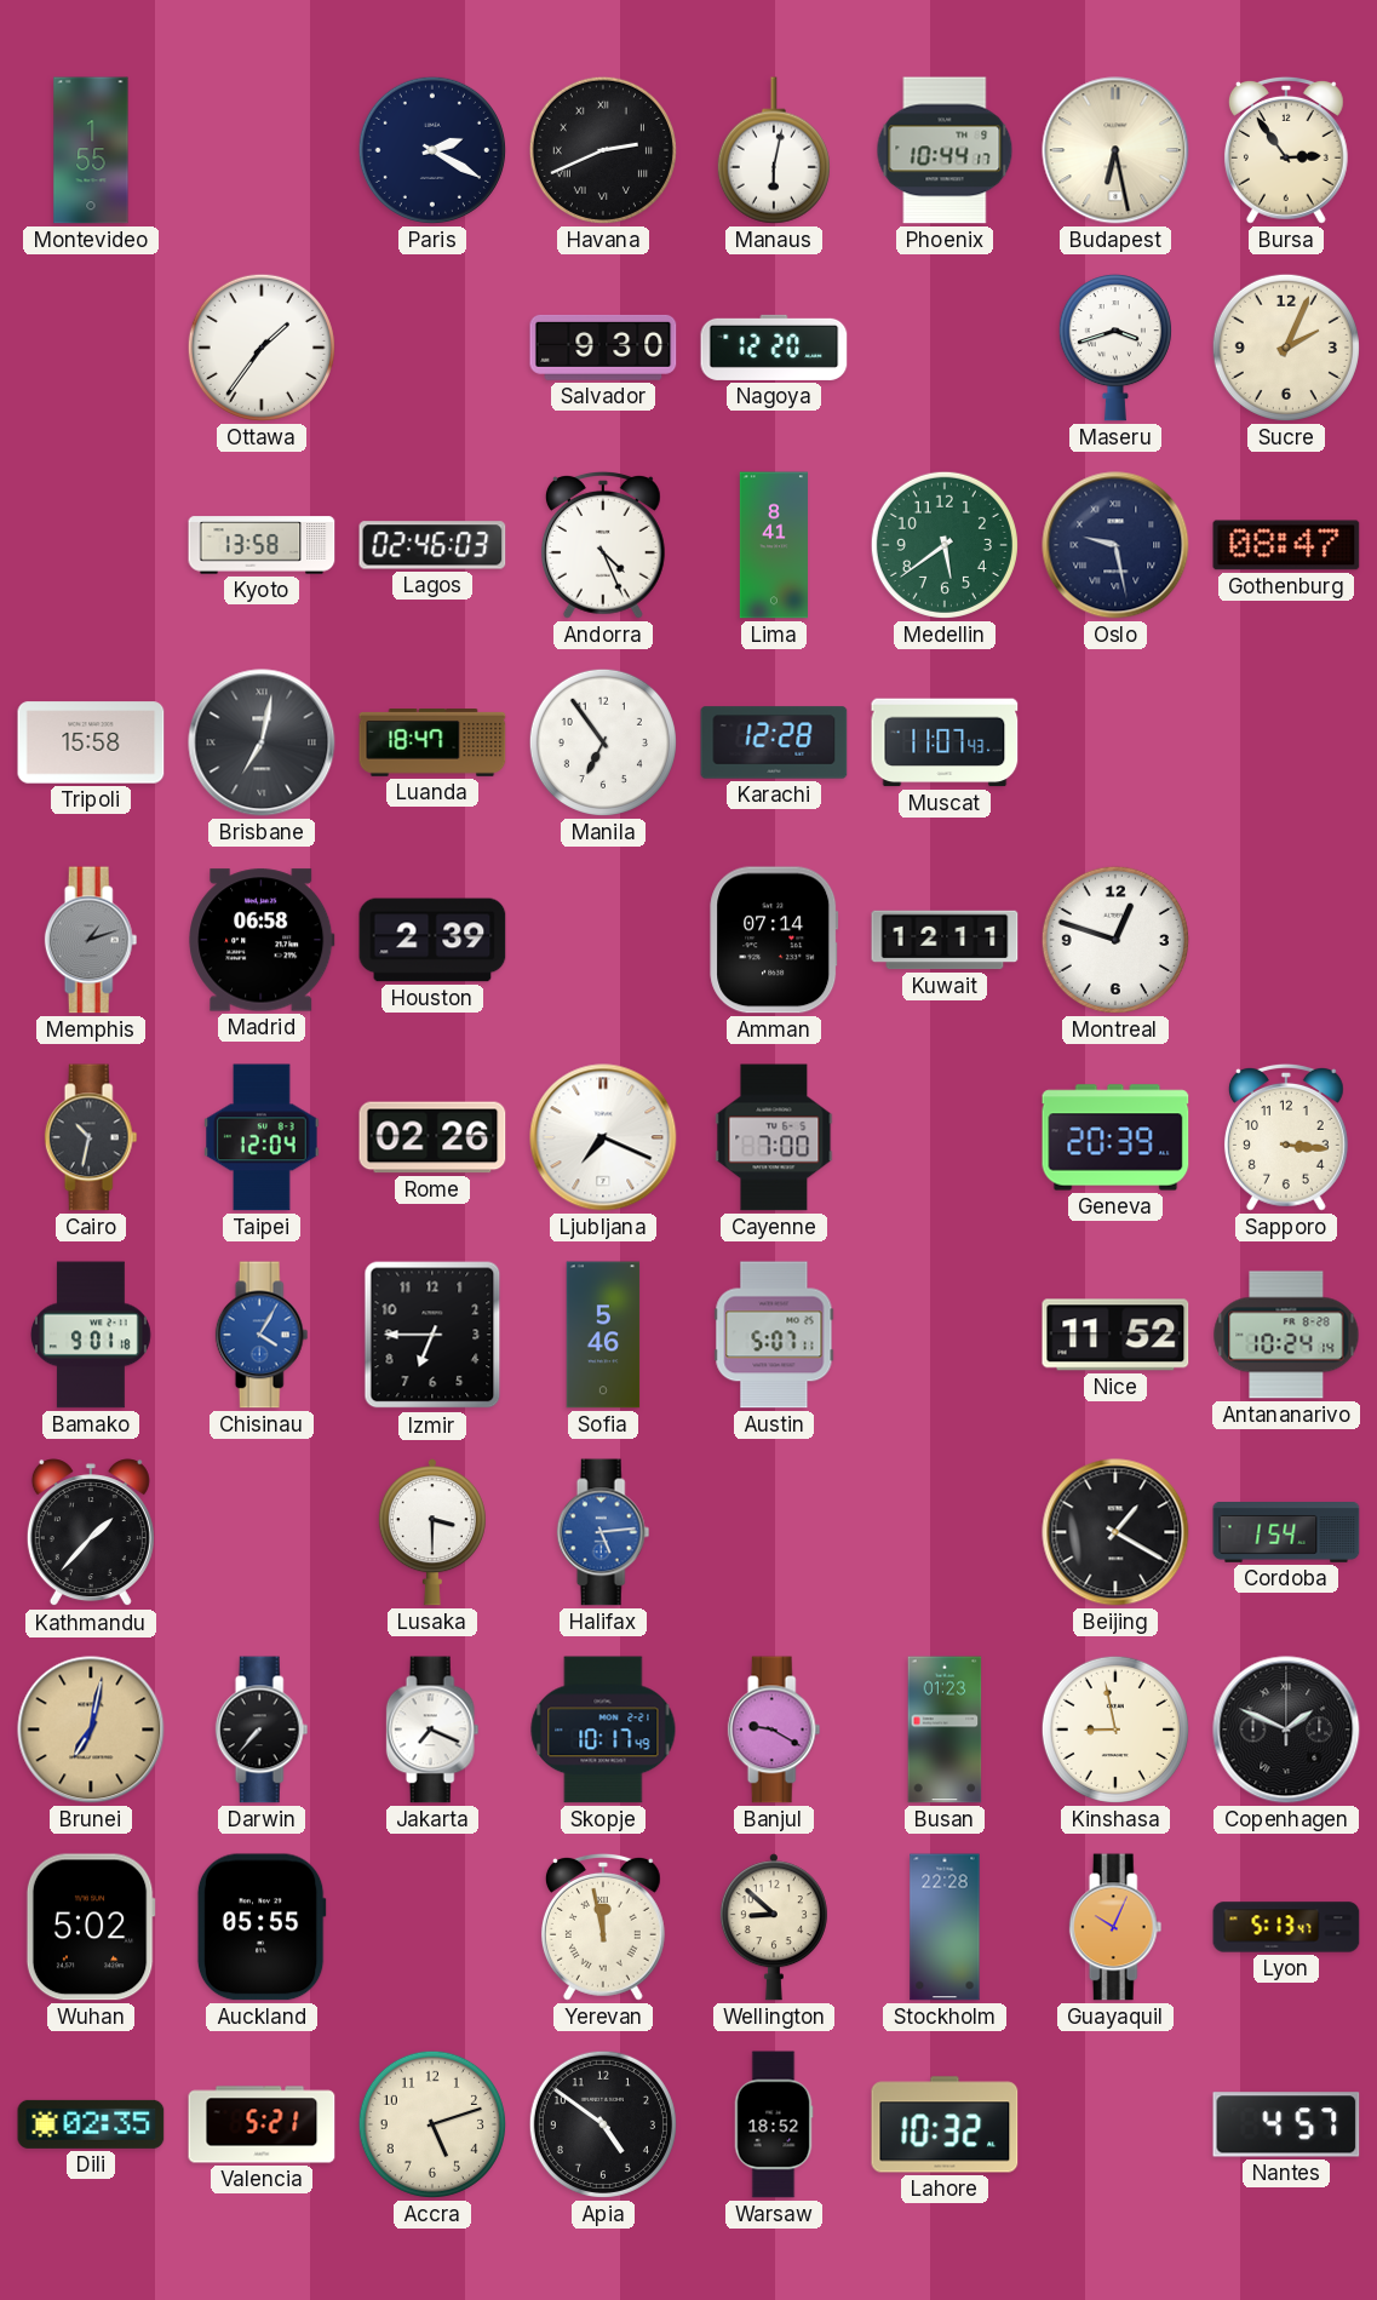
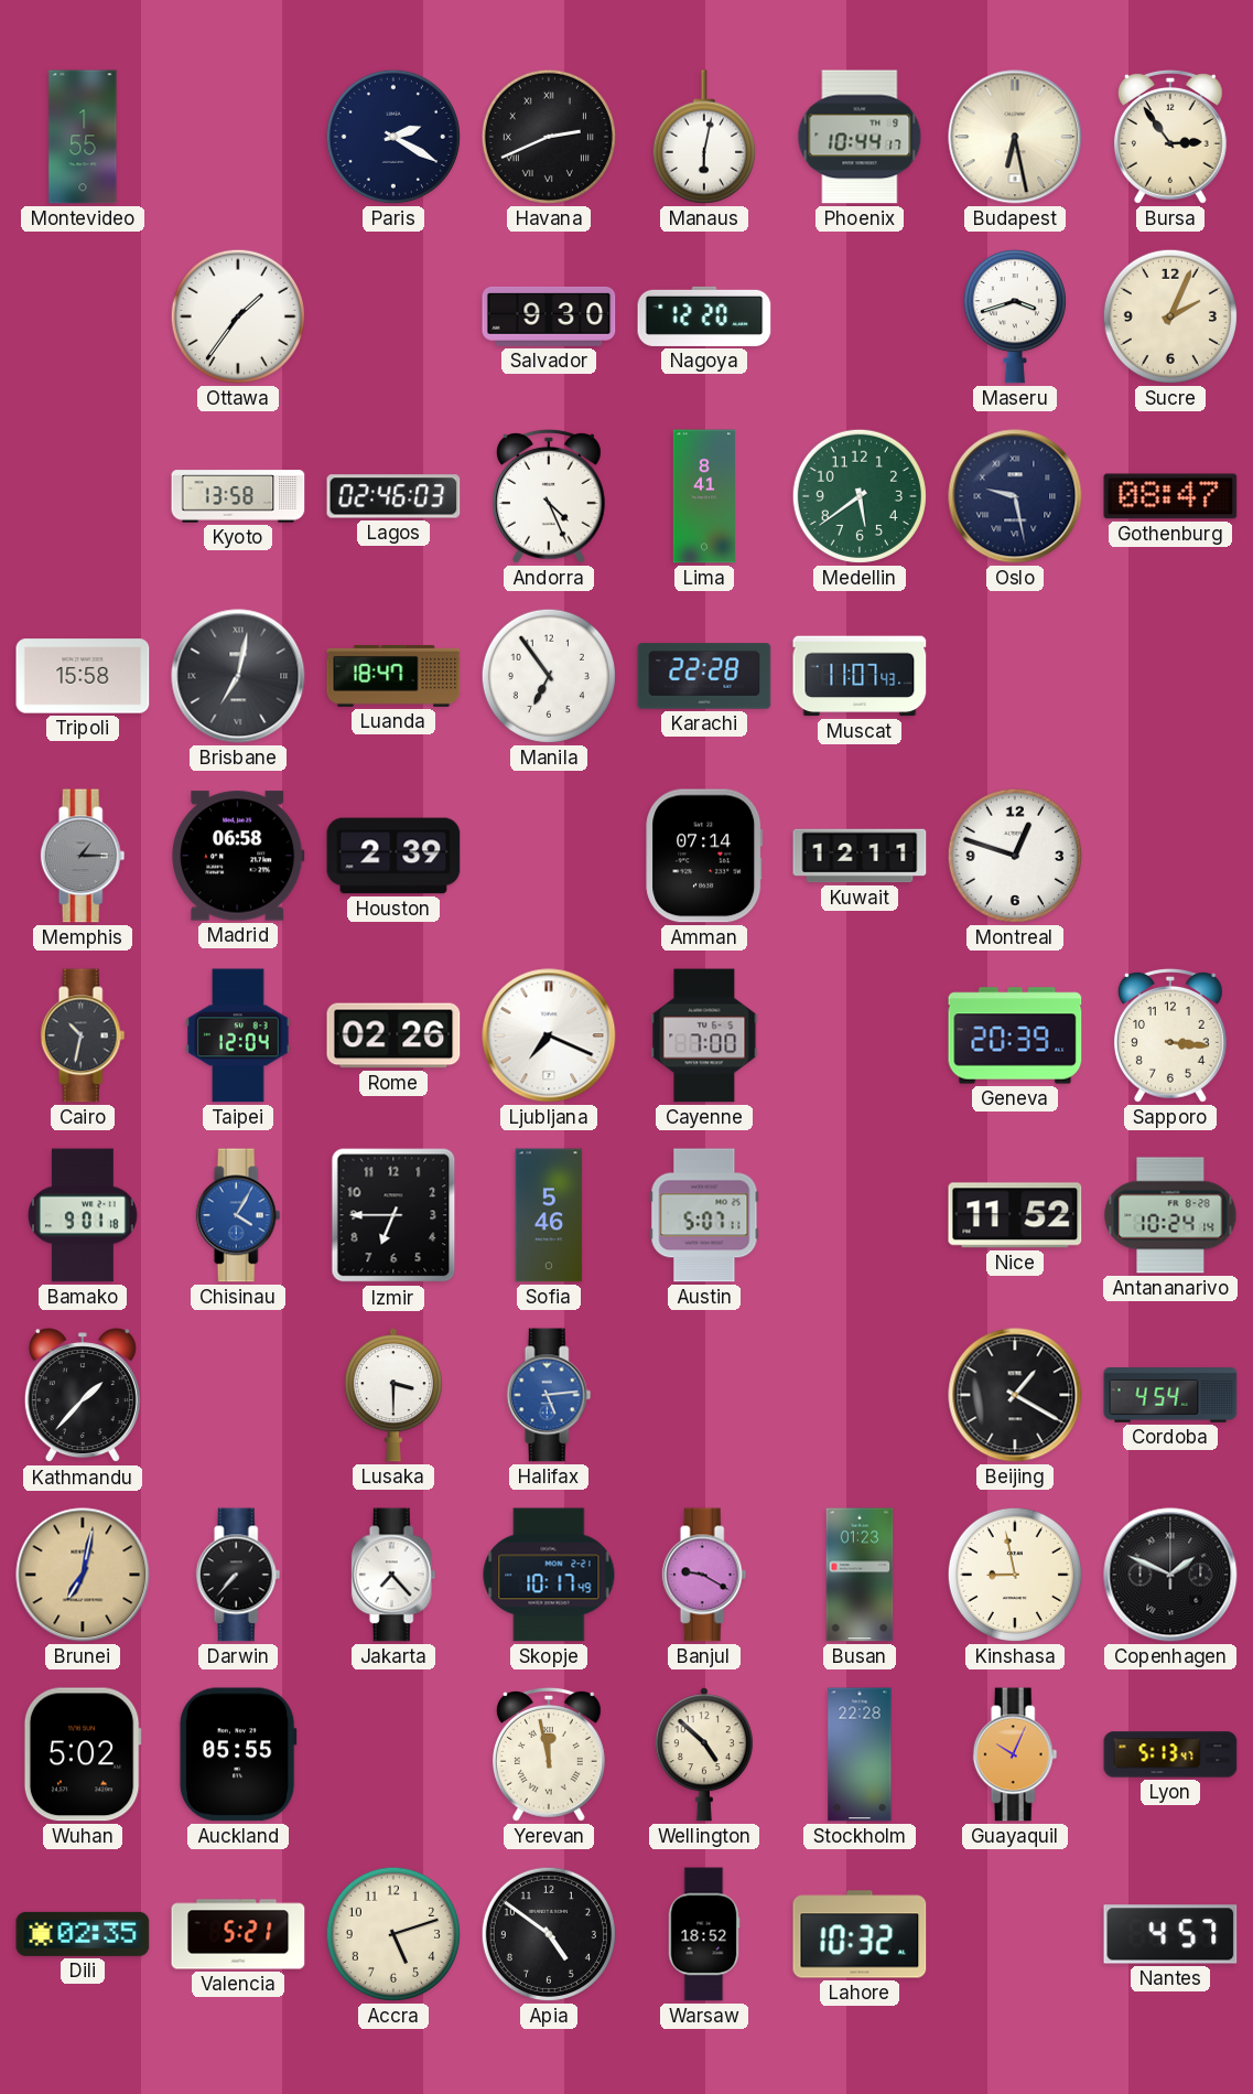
Karachi: 12:28 -> 22:28
Memphis: 1:12 -> 1:15
Cordoba: 1:54 -> 4:54
Jakarta: 7:19 -> 7:23
Wellington: 8:52 -> 4:52
